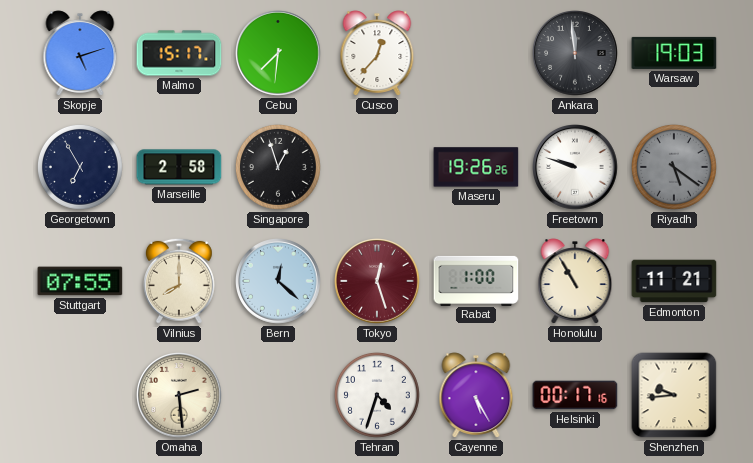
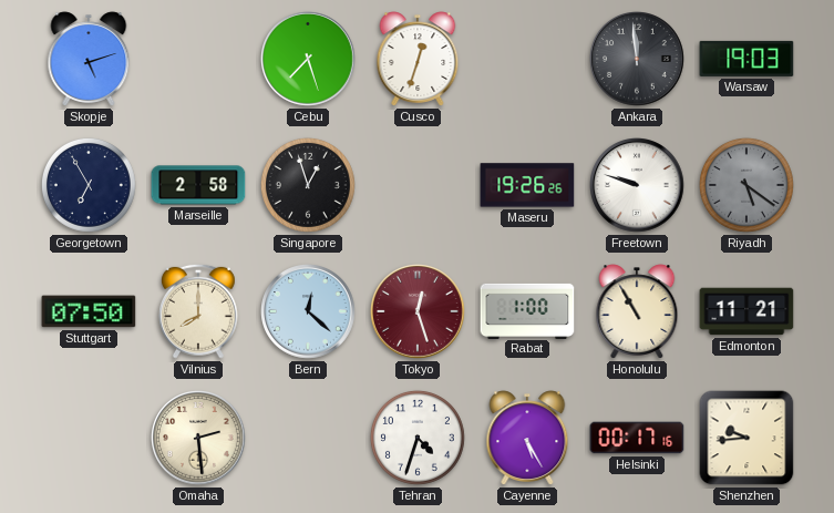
Malmo: 15:17 -> none
Cebu: 7:31 -> 7:27
Cusco: 12:37 -> 12:33
Stuttgart: 07:55 -> 07:50
